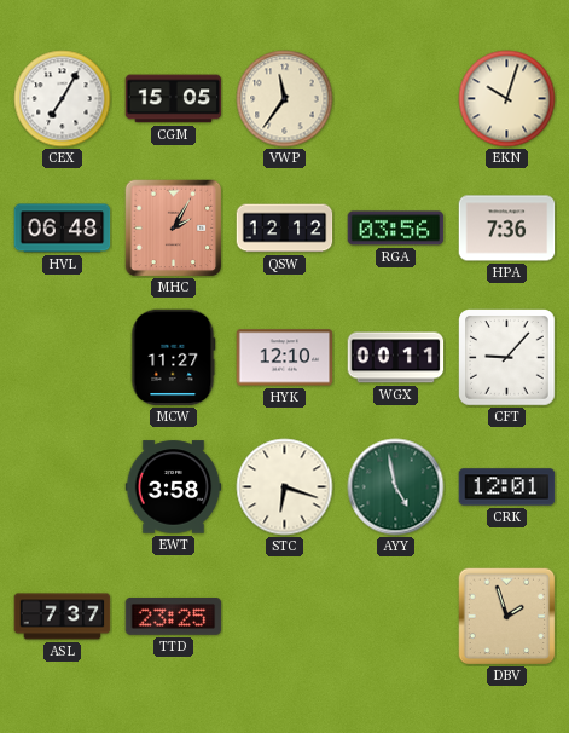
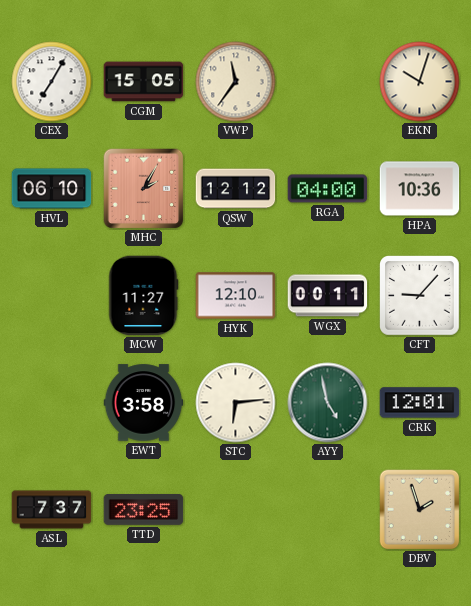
HVL: 06:48 -> 06:10
RGA: 03:56 -> 04:00
HPA: 7:36 -> 10:36
STC: 6:18 -> 6:14
